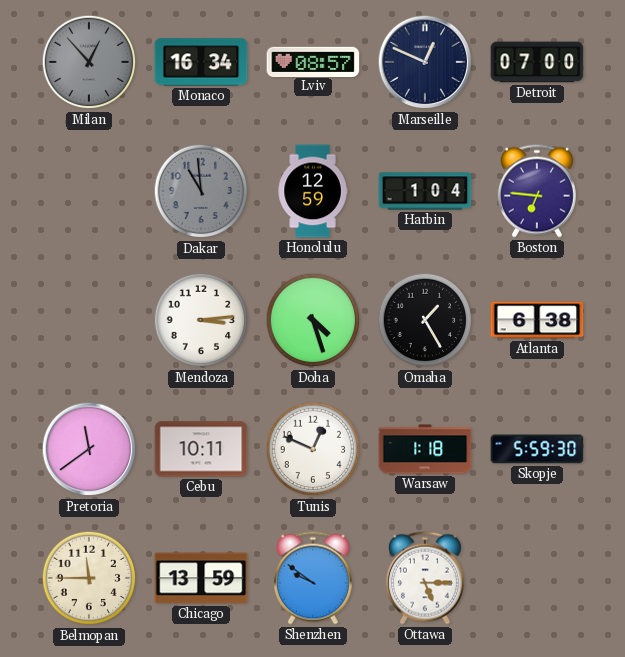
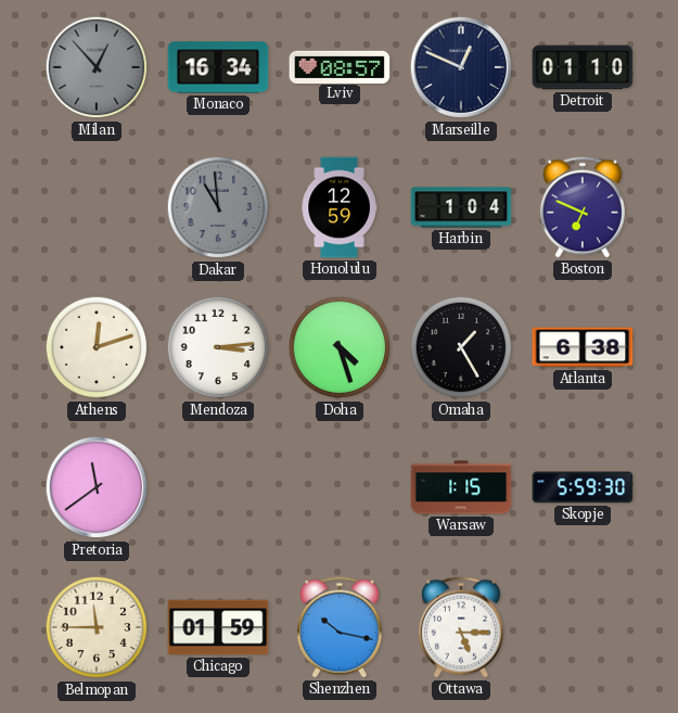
Detroit: 07:00 -> 01:10
Boston: 6:46 -> 6:49
Athens: none -> 12:12
Cebu: 10:11 -> none
Tunis: 12:49 -> none
Warsaw: 1:18 -> 1:15
Chicago: 13:59 -> 01:59
Shenzhen: 9:51 -> 10:17
